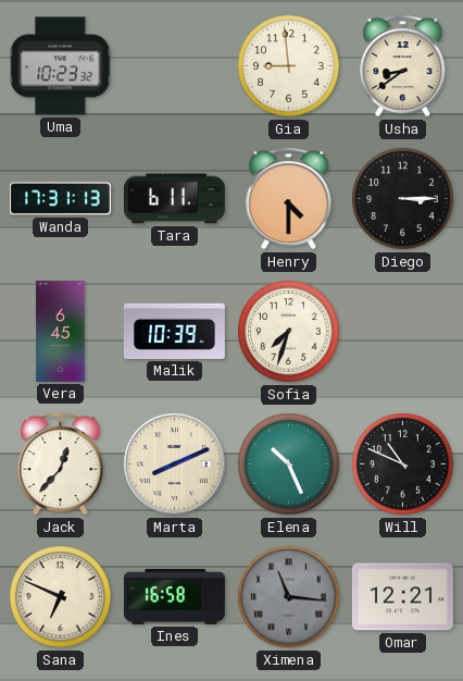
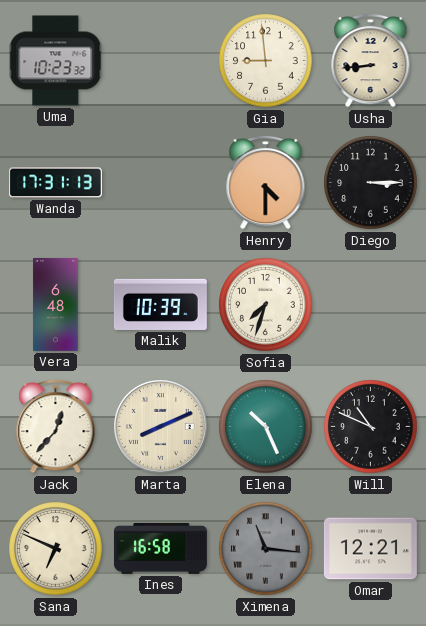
Usha: 8:39 -> 8:44
Tara: 6:11 -> none
Vera: 6:45 -> 6:48
